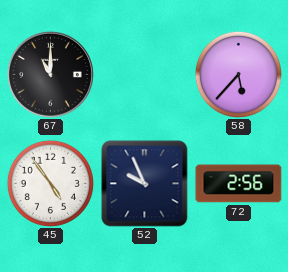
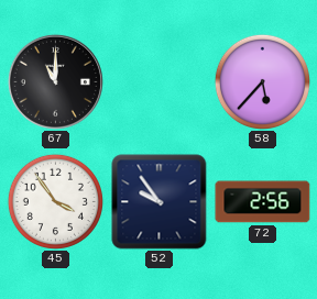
45: 4:54 -> 3:54
52: 9:56 -> 9:54
